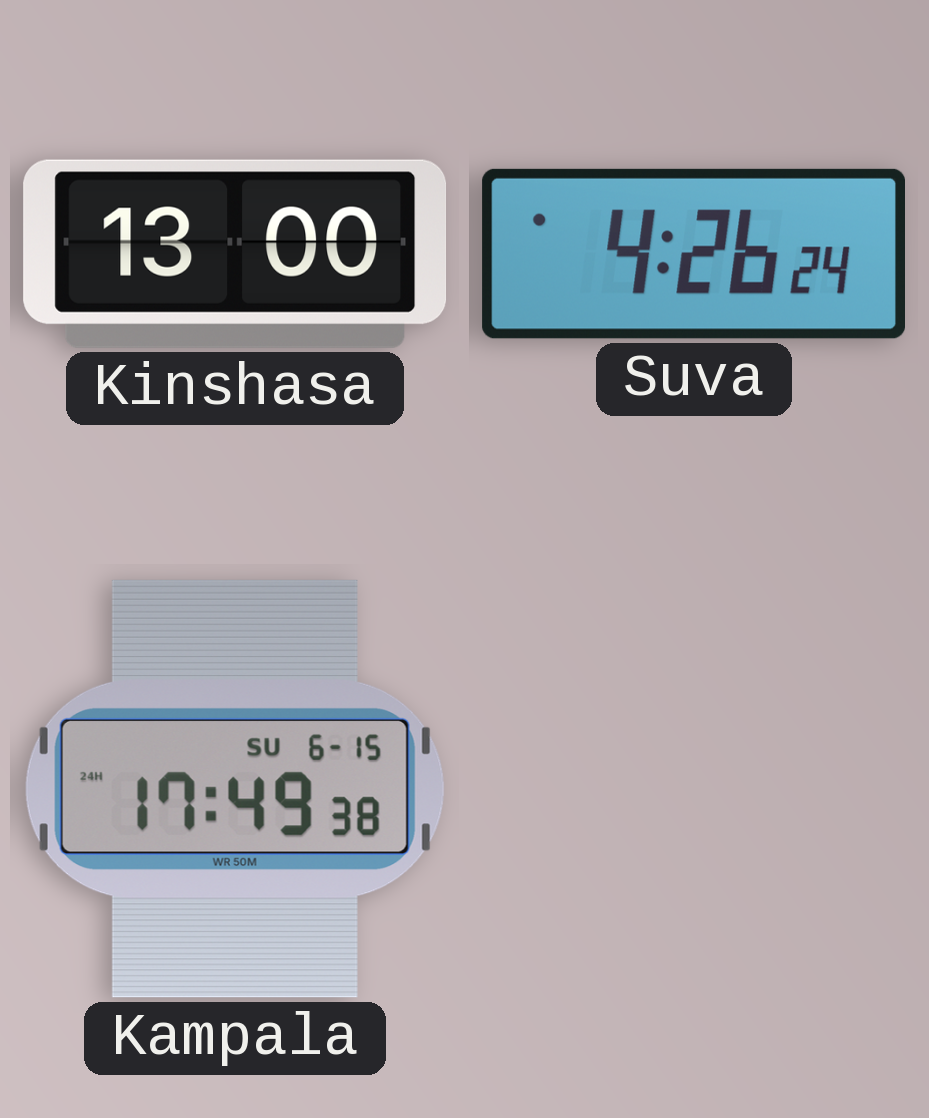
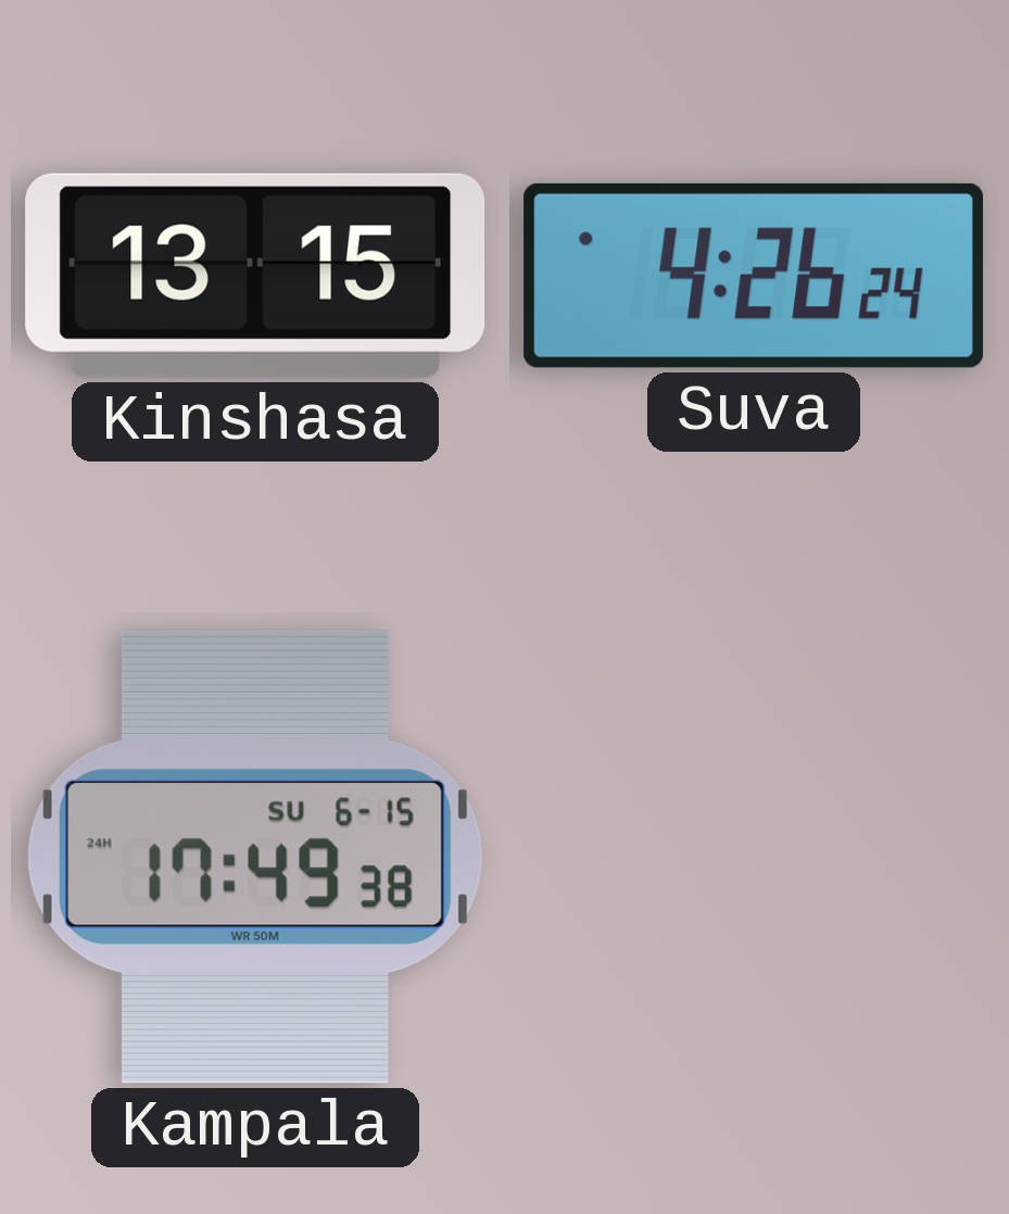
Kinshasa: 13:00 -> 13:15
